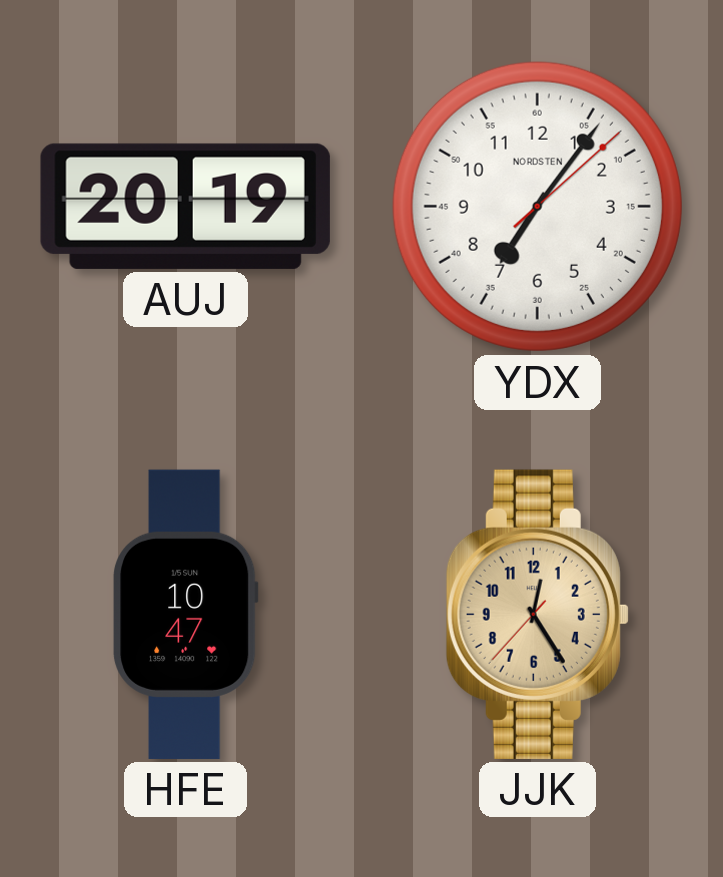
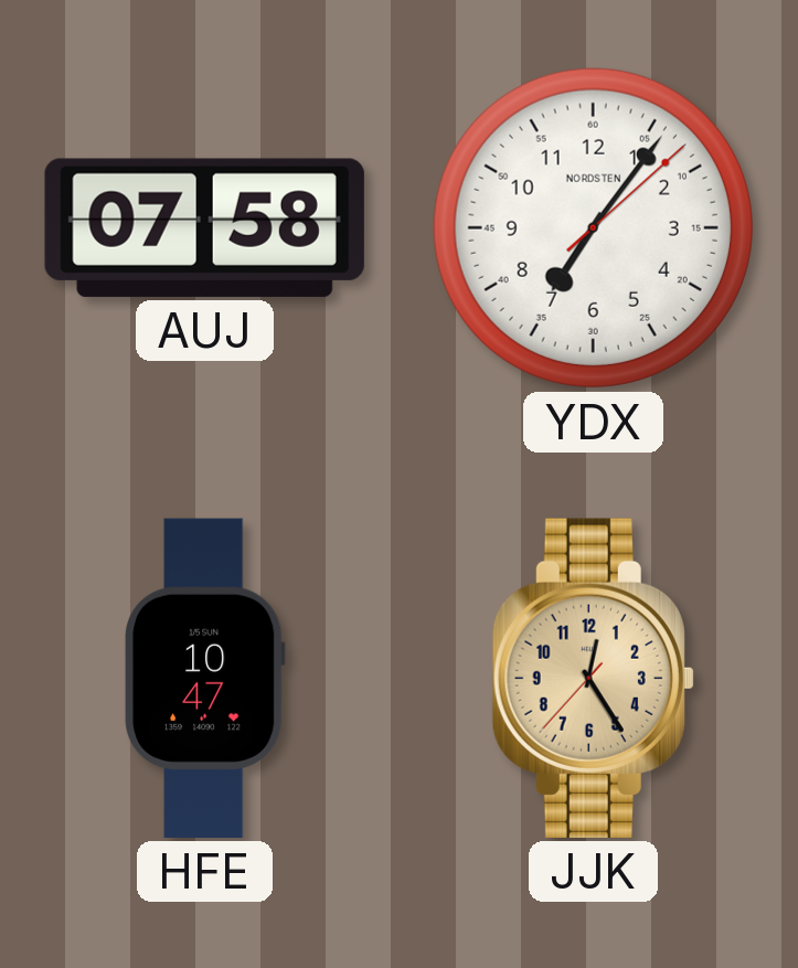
AUJ: 20:19 -> 07:58
